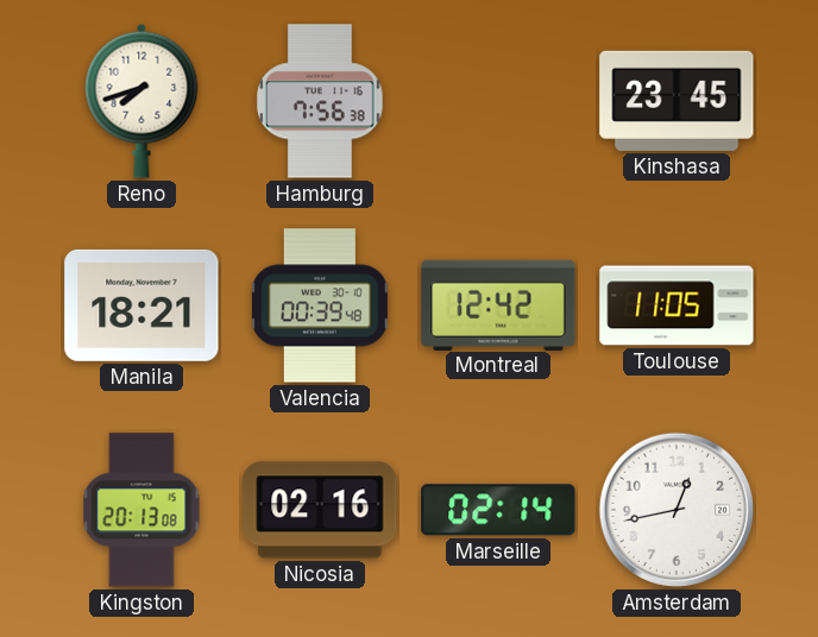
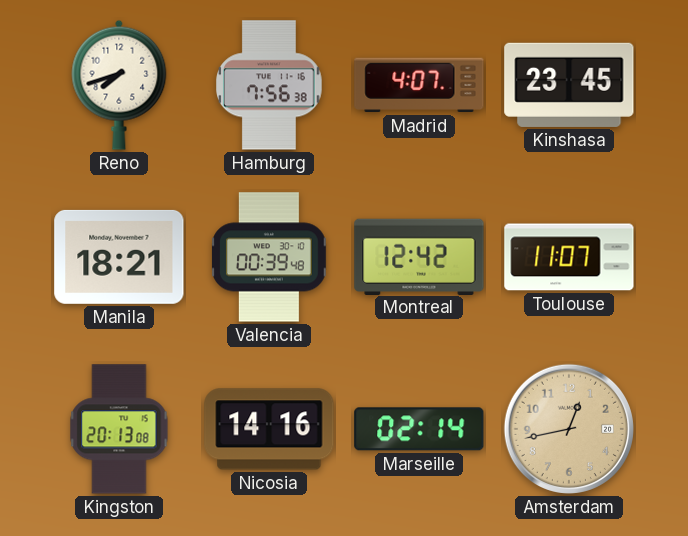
Madrid: none -> 4:07
Toulouse: 11:05 -> 11:07
Nicosia: 02:16 -> 14:16
Amsterdam dial: white -> champagne
